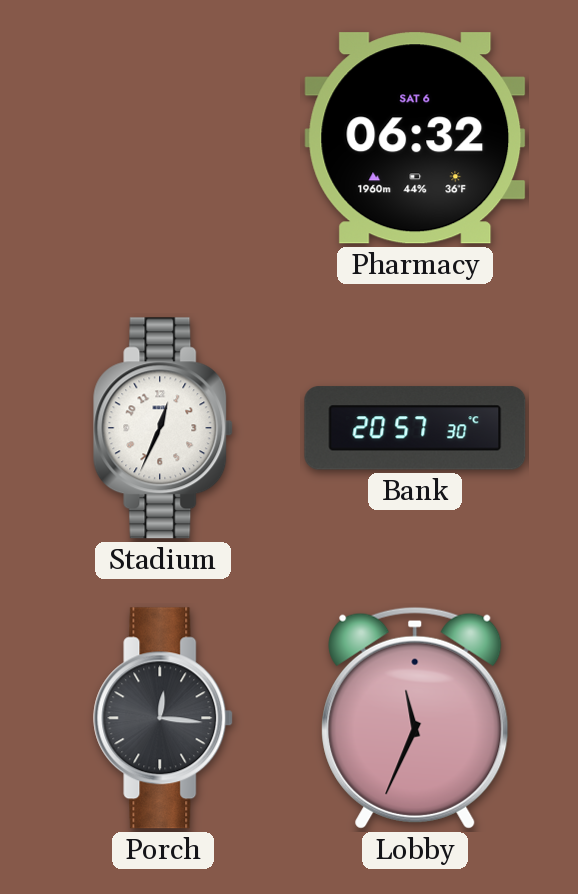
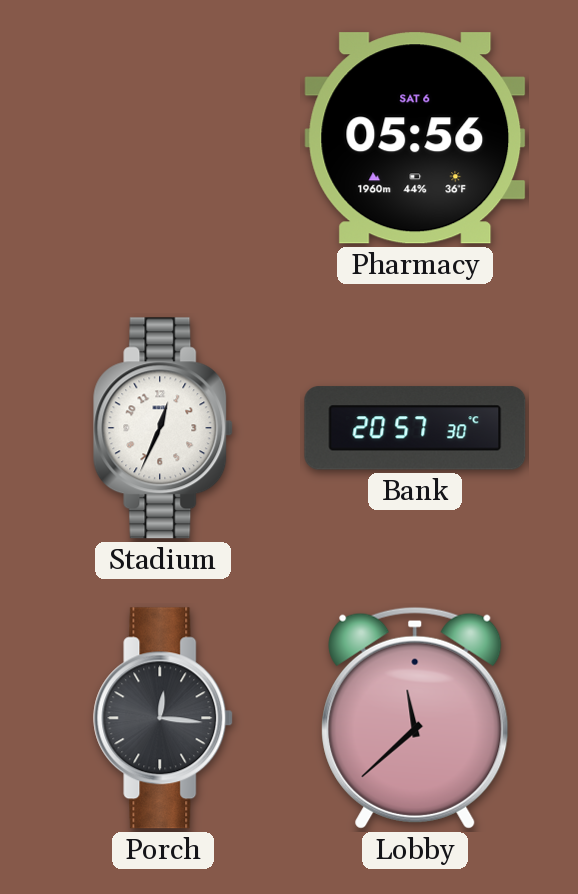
Pharmacy: 06:32 -> 05:56
Lobby: 11:34 -> 11:38
